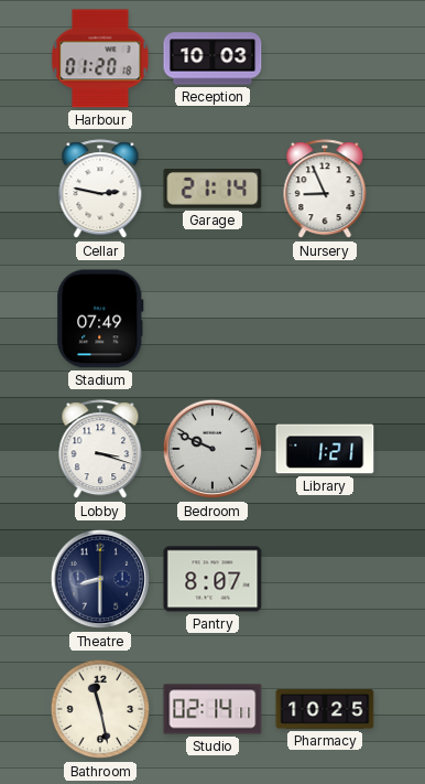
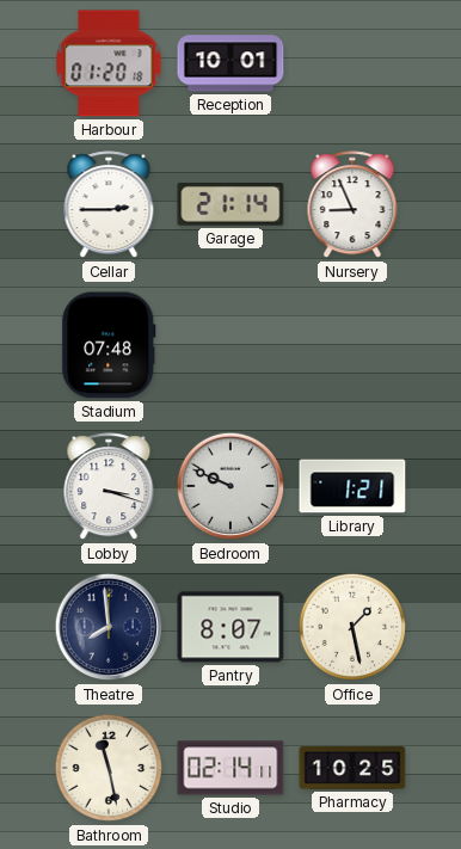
Reception: 10:03 -> 10:01
Cellar: 2:47 -> 2:45
Stadium: 07:49 -> 07:48
Theatre: 8:30 -> 7:59
Office: none -> 1:28
